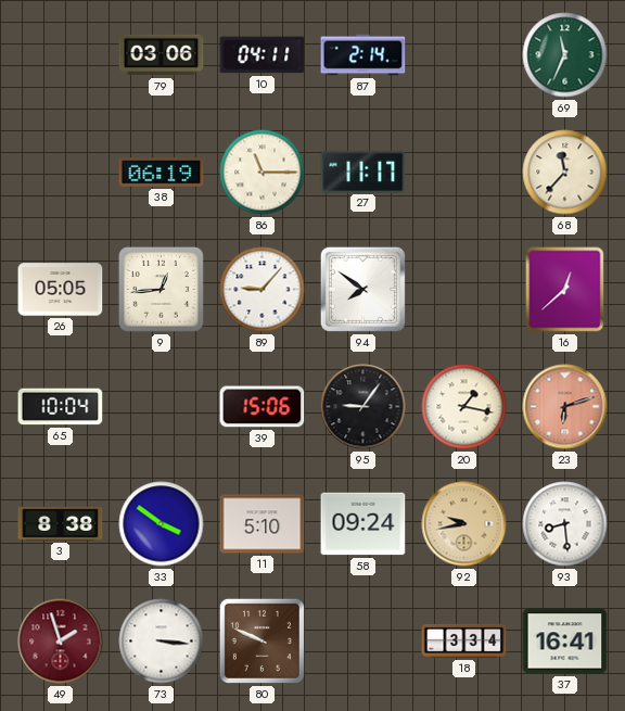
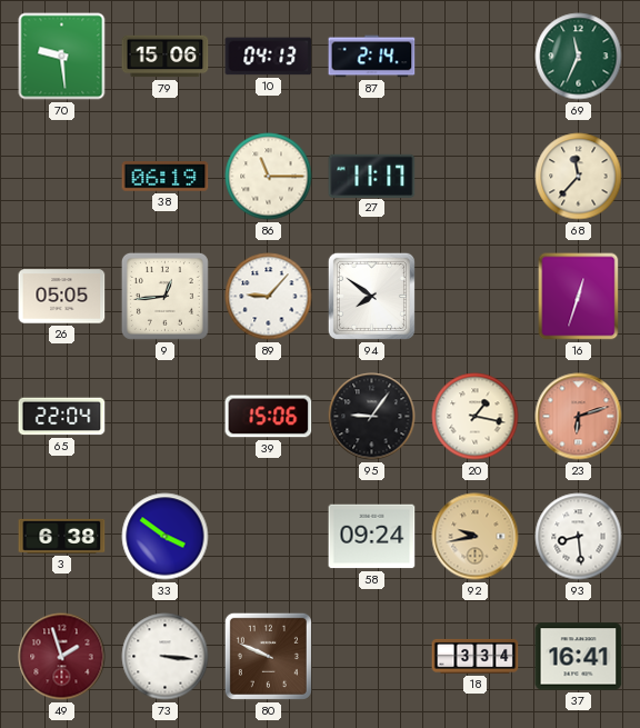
70: none -> 9:29
79: 03:06 -> 15:06
10: 04:11 -> 04:13
16: 12:38 -> 12:33
65: 10:04 -> 22:04
3: 8:38 -> 6:38
11: 5:10 -> none
